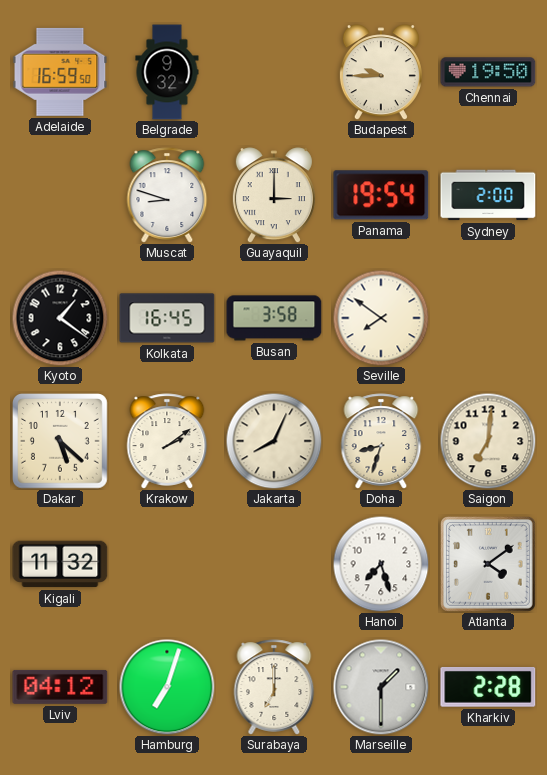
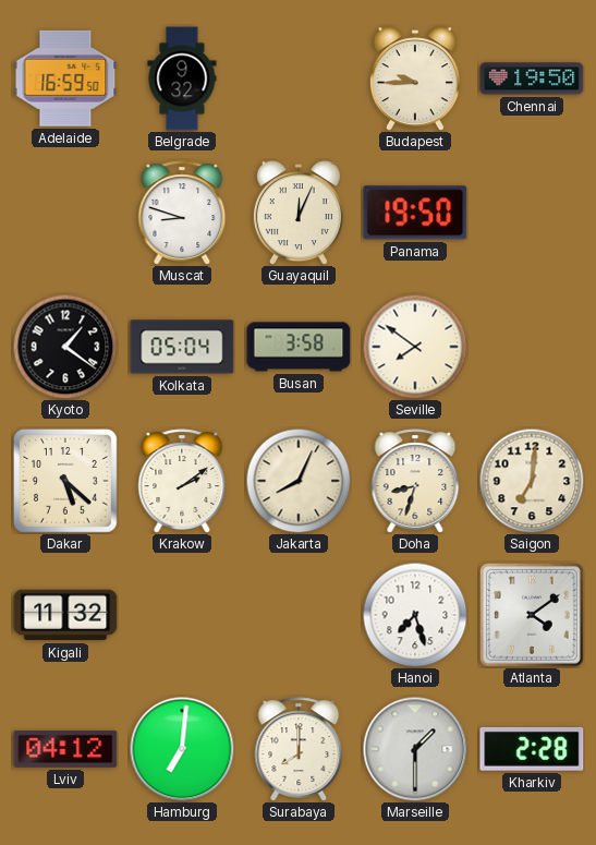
Guayaquil: 3:00 -> 12:04
Panama: 19:54 -> 19:50
Sydney: 2:00 -> none
Kolkata: 16:45 -> 05:04
Hamburg: 7:03 -> 7:01
Surabaya: 7:00 -> 8:00
